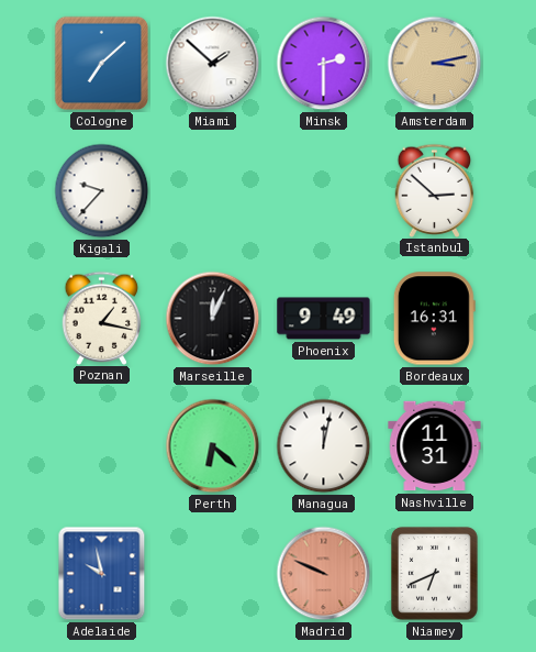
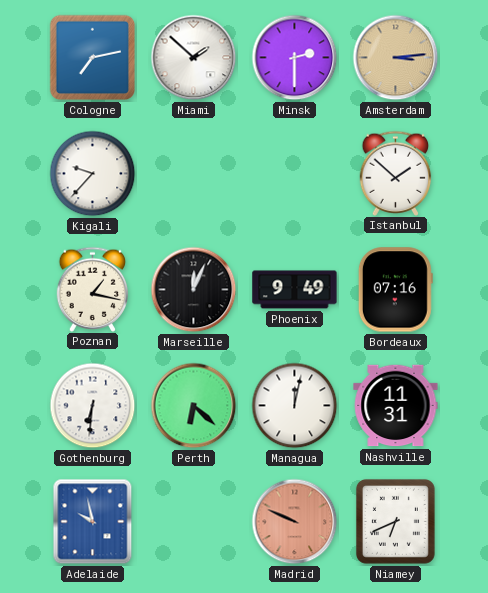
Cologne: 7:08 -> 7:13
Amsterdam: 3:13 -> 3:14
Istanbul: 2:52 -> 1:52
Bordeaux: 16:31 -> 07:16
Gothenburg: none -> 6:31
